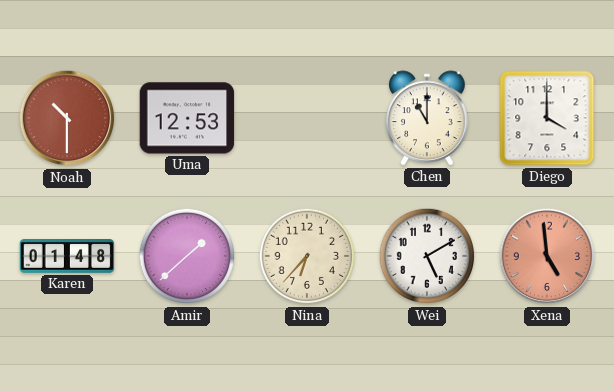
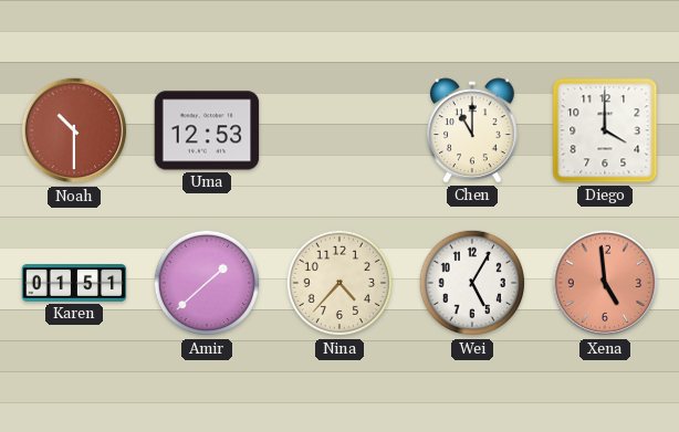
Karen: 01:48 -> 01:51
Nina: 6:37 -> 4:37
Wei: 5:10 -> 5:05
